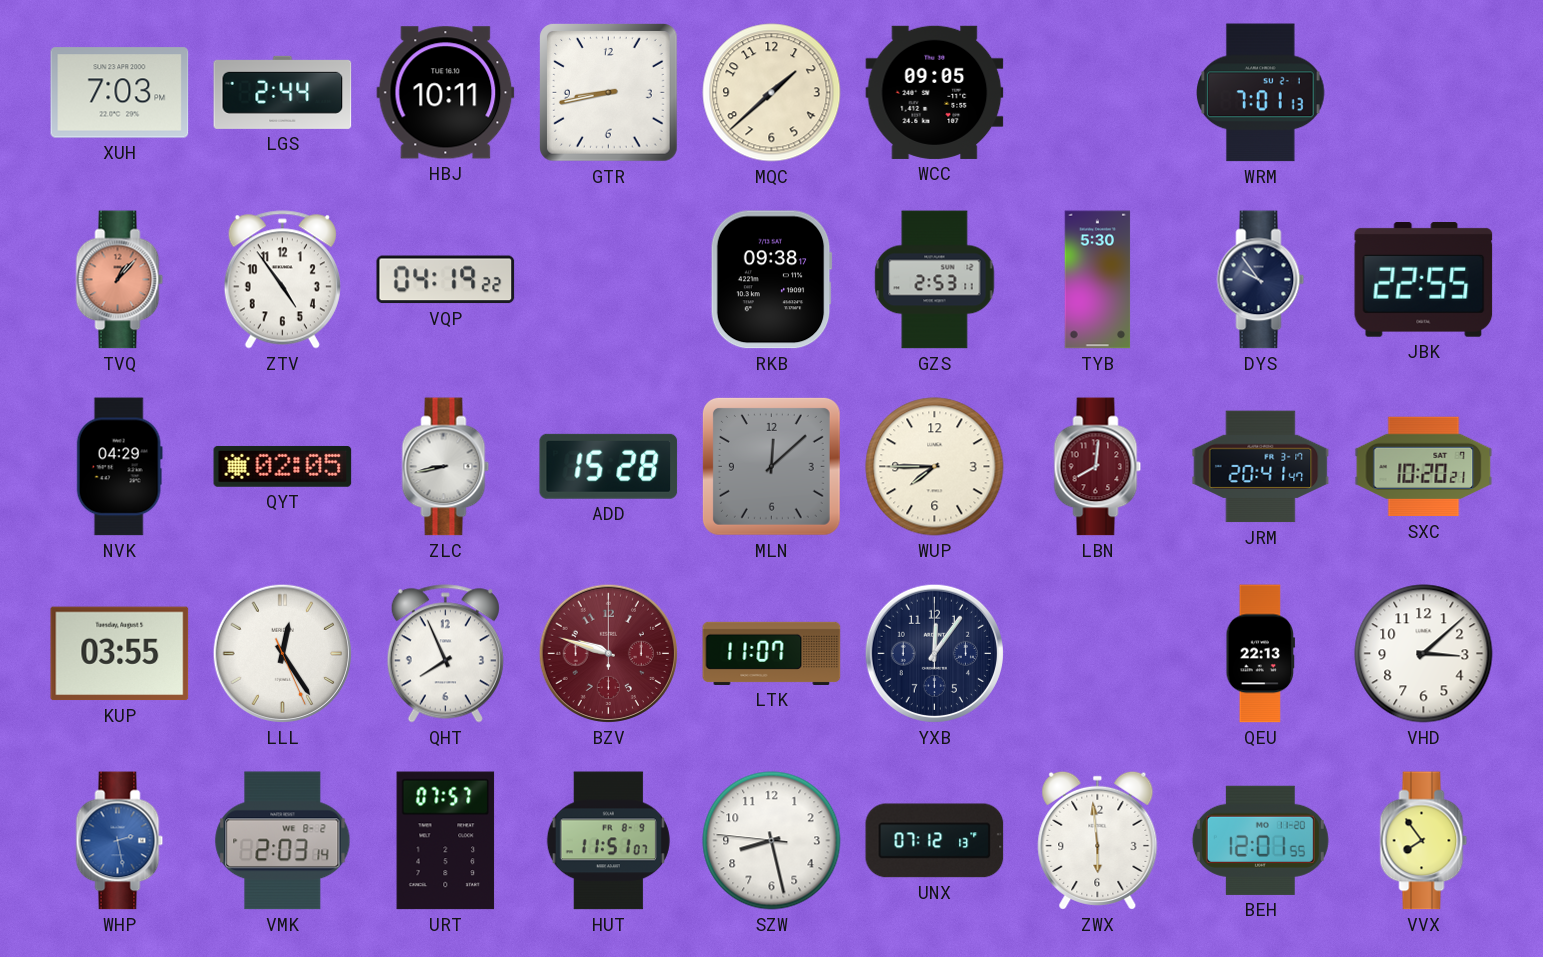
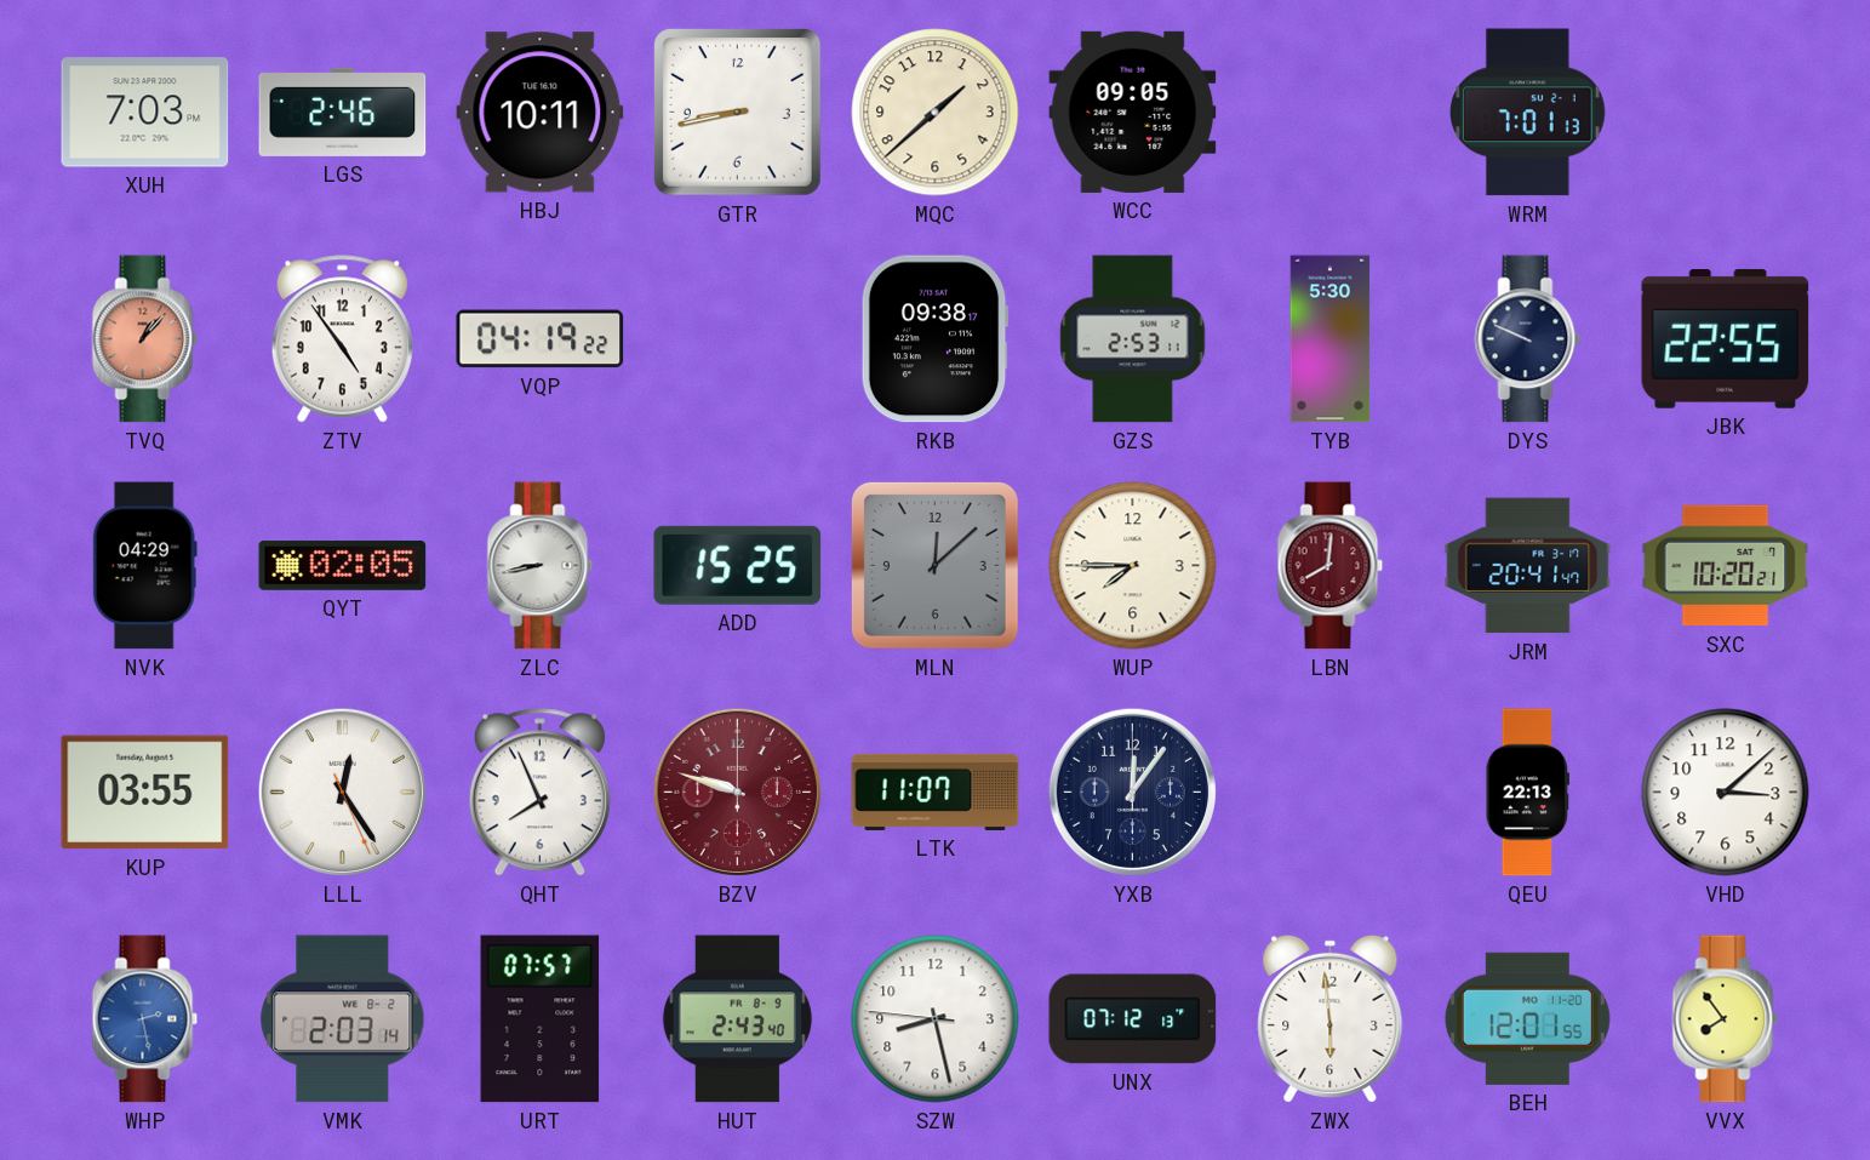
LGS: 2:44 -> 2:46
DYS: 9:54 -> 9:49
ADD: 15:28 -> 15:25
HUT: 11:51 -> 2:43
